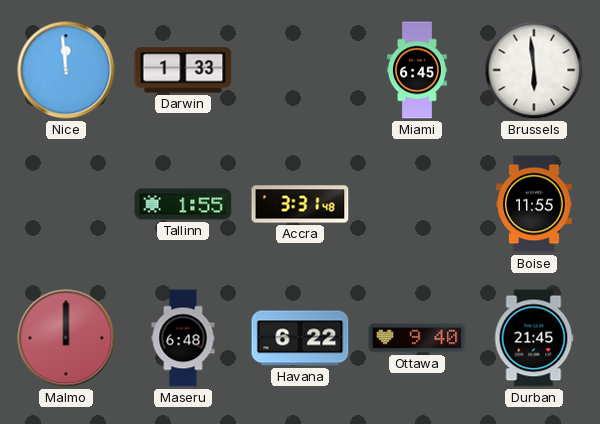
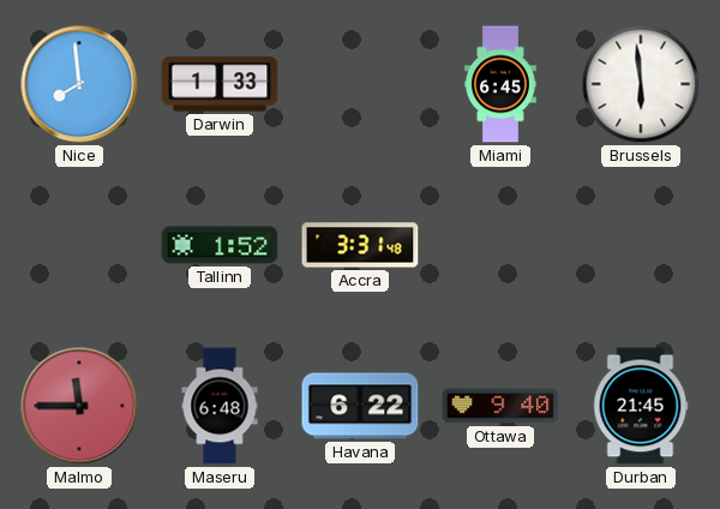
Nice: 11:59 -> 7:59
Tallinn: 1:55 -> 1:52
Boise: 11:55 -> none
Malmo: 12:00 -> 11:45
